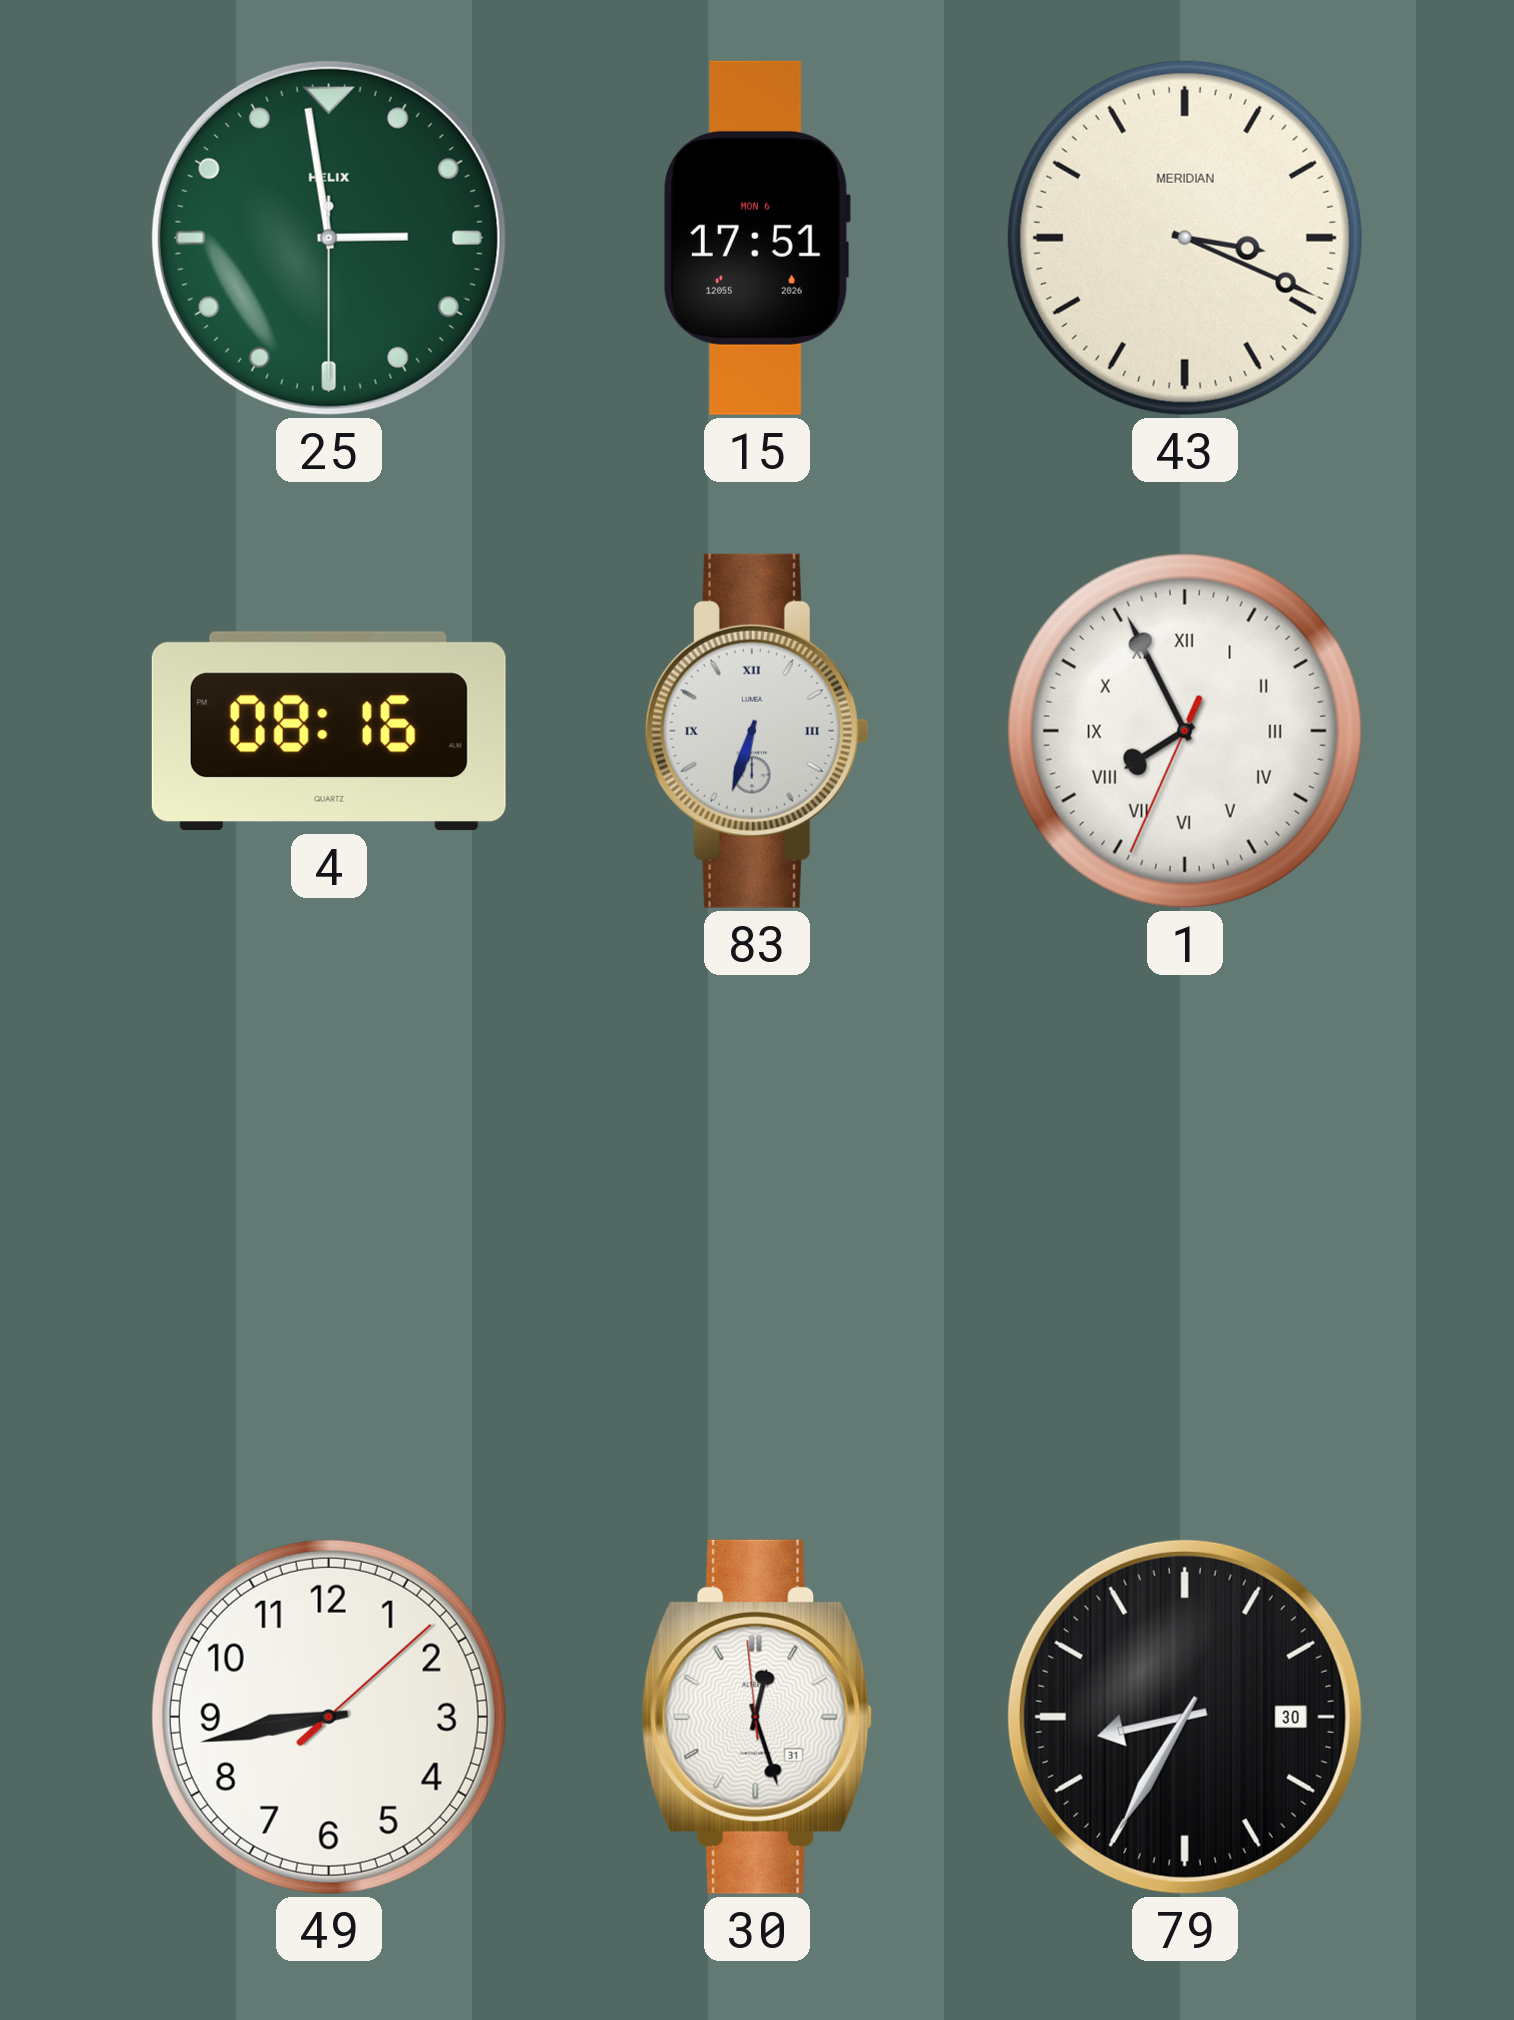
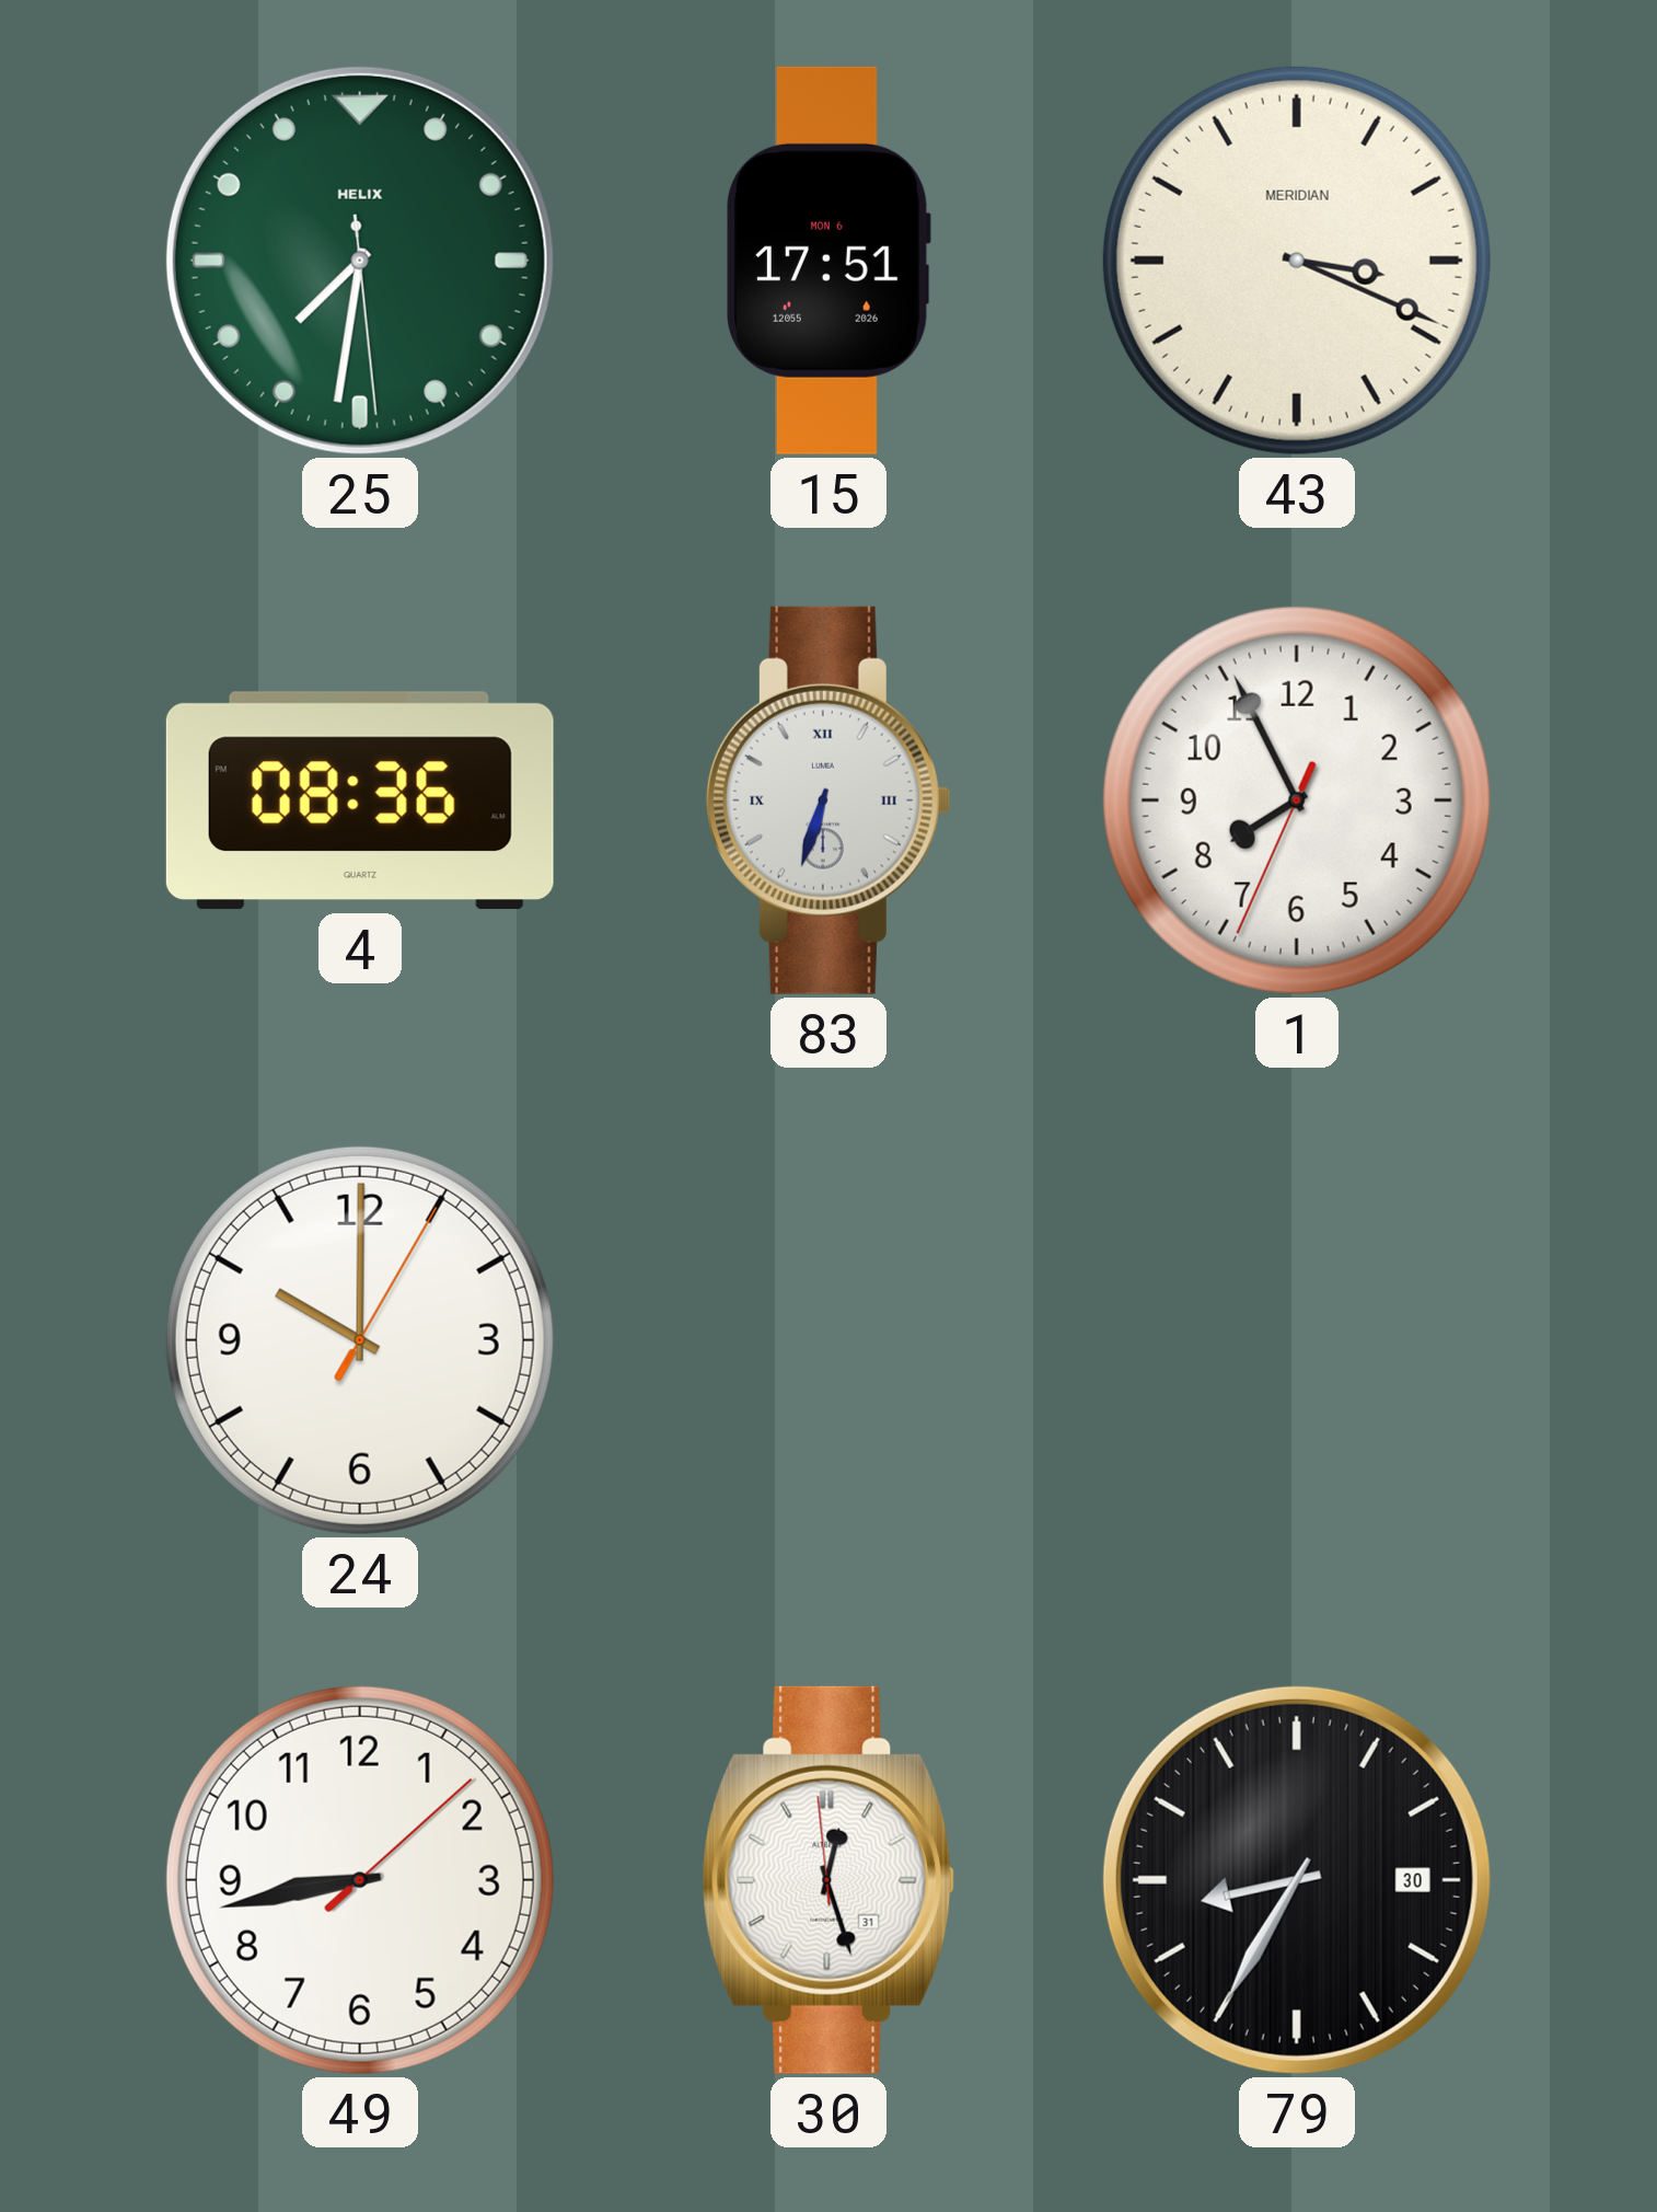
25: 2:58 -> 7:31
4: 08:16 -> 08:36
1 numerals: Roman -> Arabic
24: none -> 10:00
